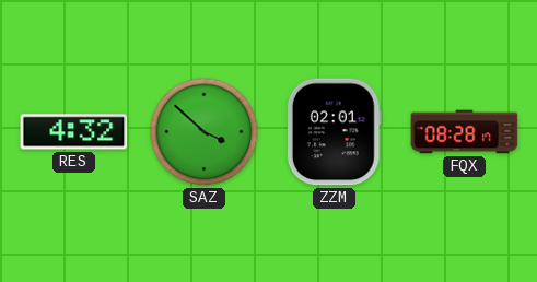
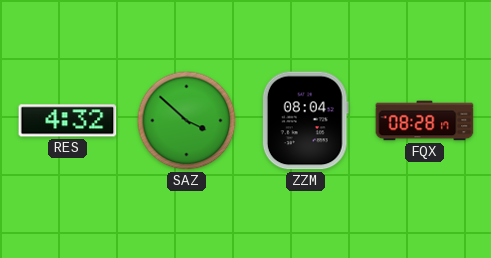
ZZM: 02:01 -> 08:04
